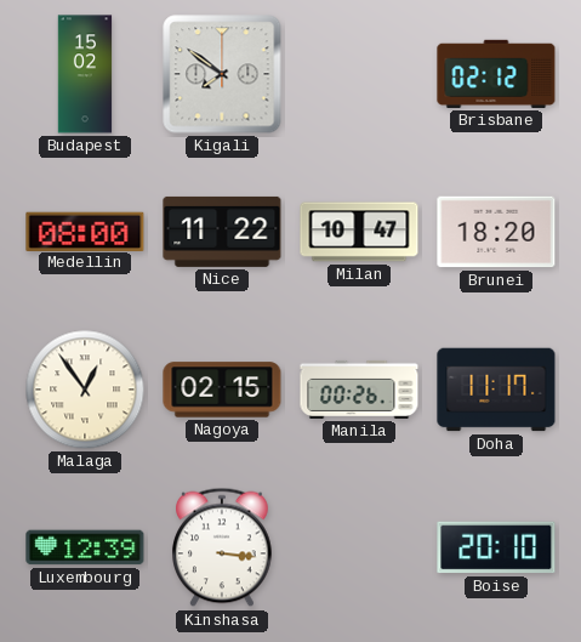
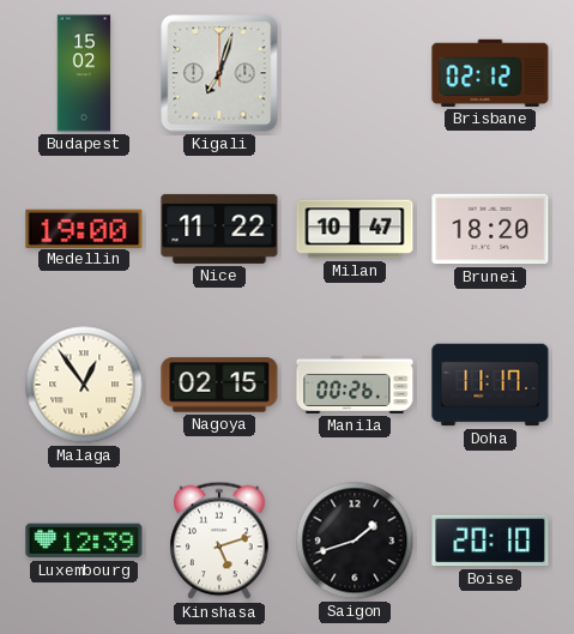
Kigali: 7:51 -> 7:03
Medellin: 08:00 -> 19:00
Kinshasa: 3:16 -> 5:12
Saigon: none -> 1:42
